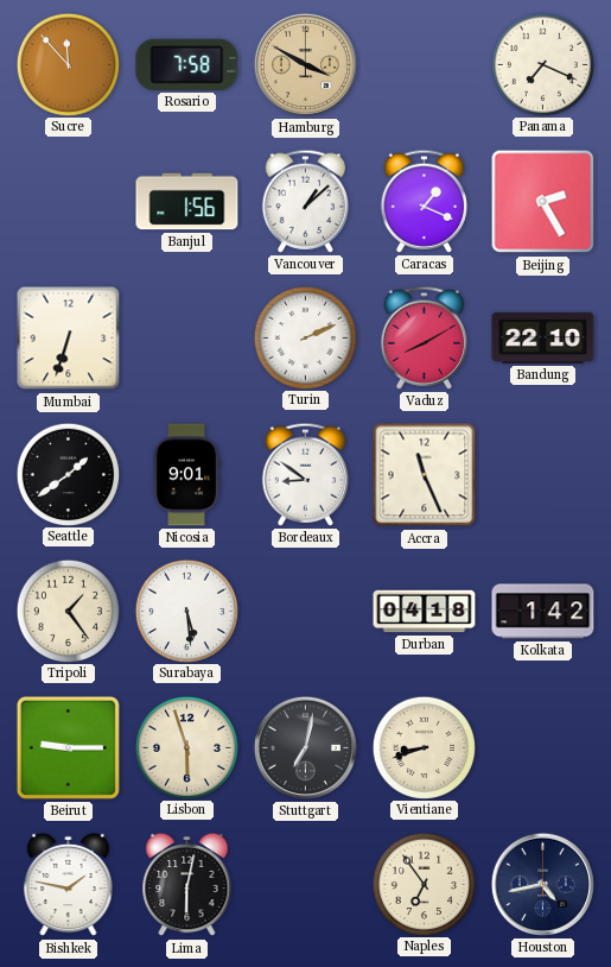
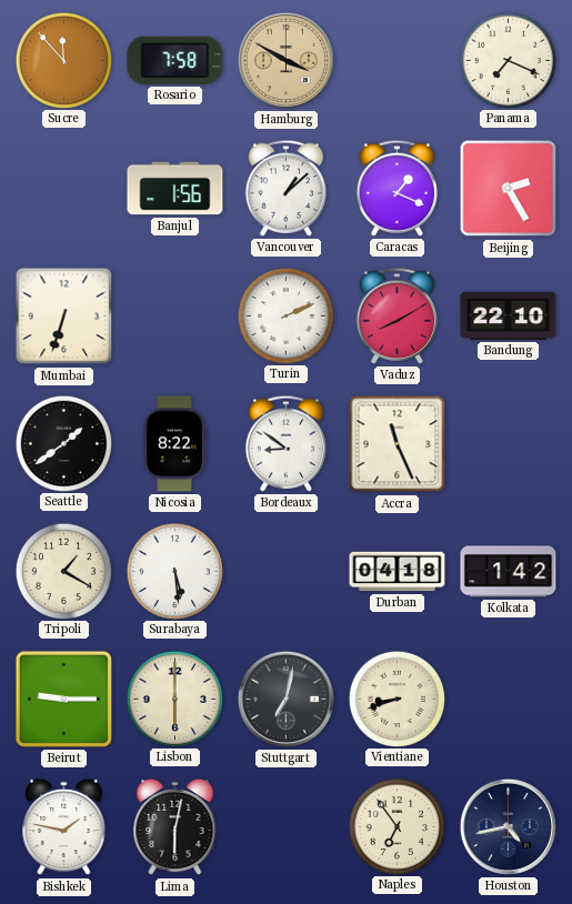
Nicosia: 9:01 -> 8:22
Tripoli: 1:24 -> 1:20
Lisbon: 5:57 -> 6:00
